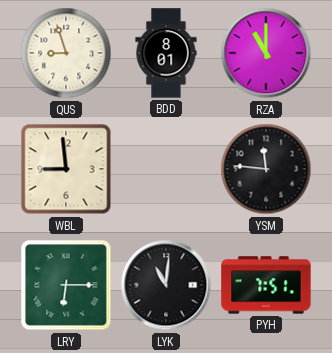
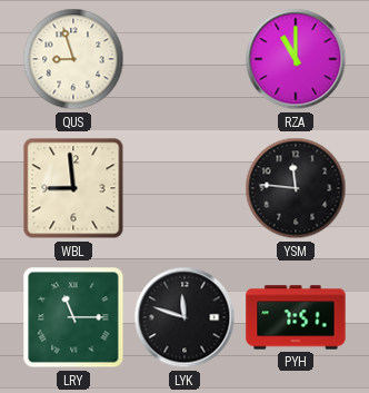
BDD: 8:01 -> none
LRY: 6:15 -> 11:15
LYK: 11:01 -> 11:48
